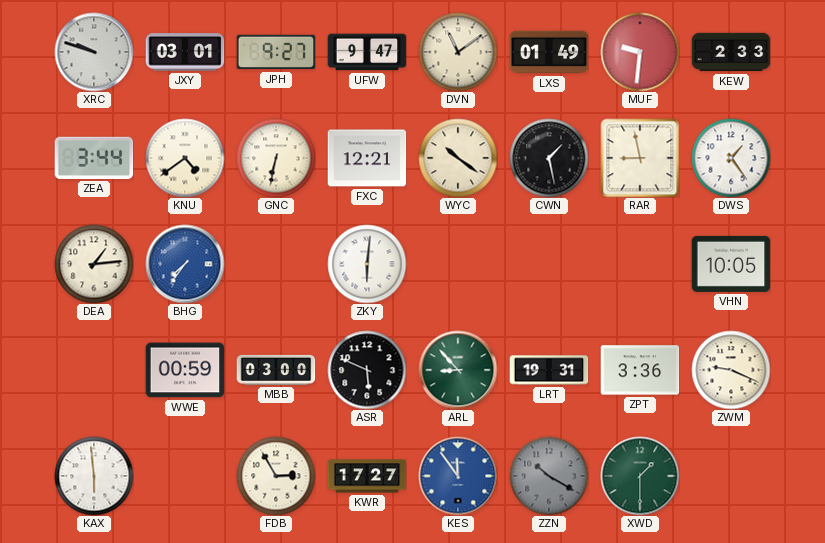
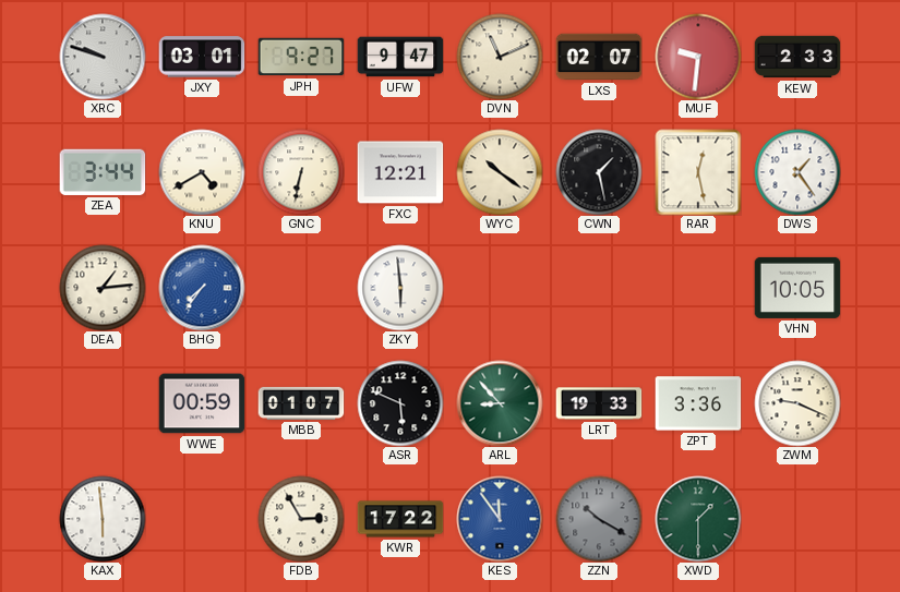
DVN: 11:09 -> 11:11
LXS: 01:49 -> 02:07
KNU: 4:39 -> 4:40
RAR: 8:58 -> 12:28
ZKY: 6:01 -> 5:59
MBB: 03:00 -> 01:07
LRT: 19:31 -> 19:33
KWR: 17:27 -> 17:22
